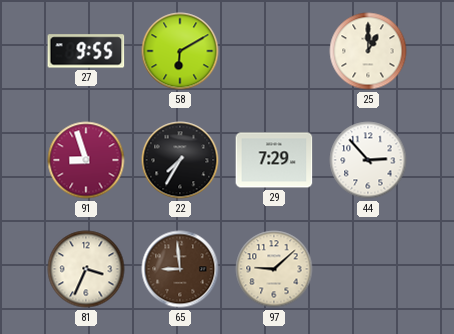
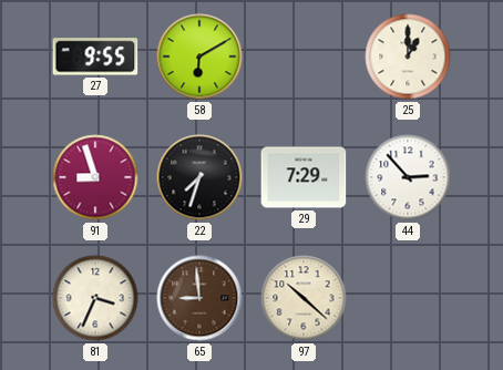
22: 7:35 -> 7:33
97: 9:08 -> 10:22
